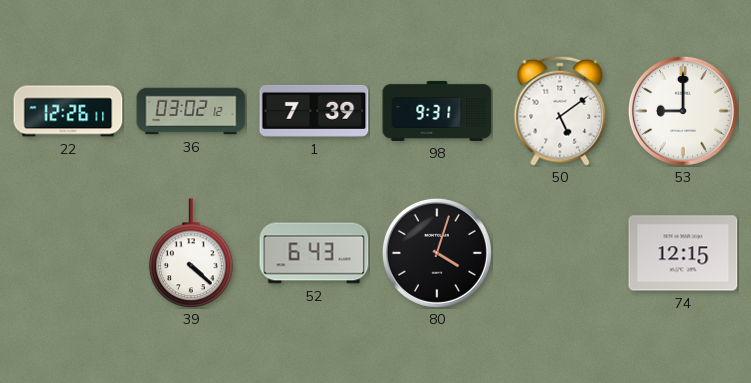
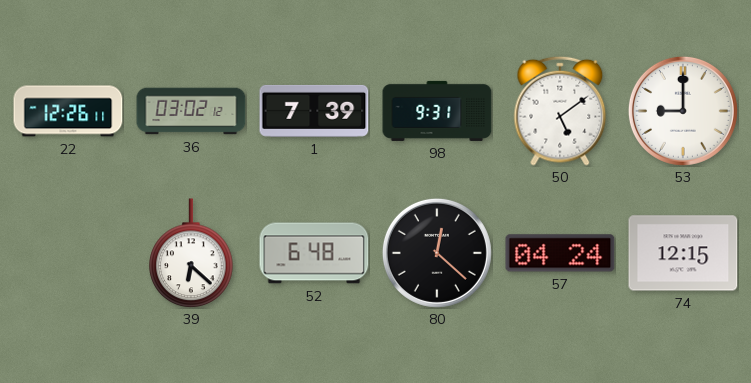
39: 4:22 -> 6:22
52: 6:43 -> 6:48
80: 4:03 -> 12:22
57: none -> 04:24
